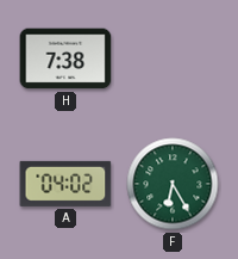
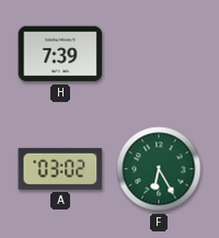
H: 7:38 -> 7:39
A: 04:02 -> 03:02
